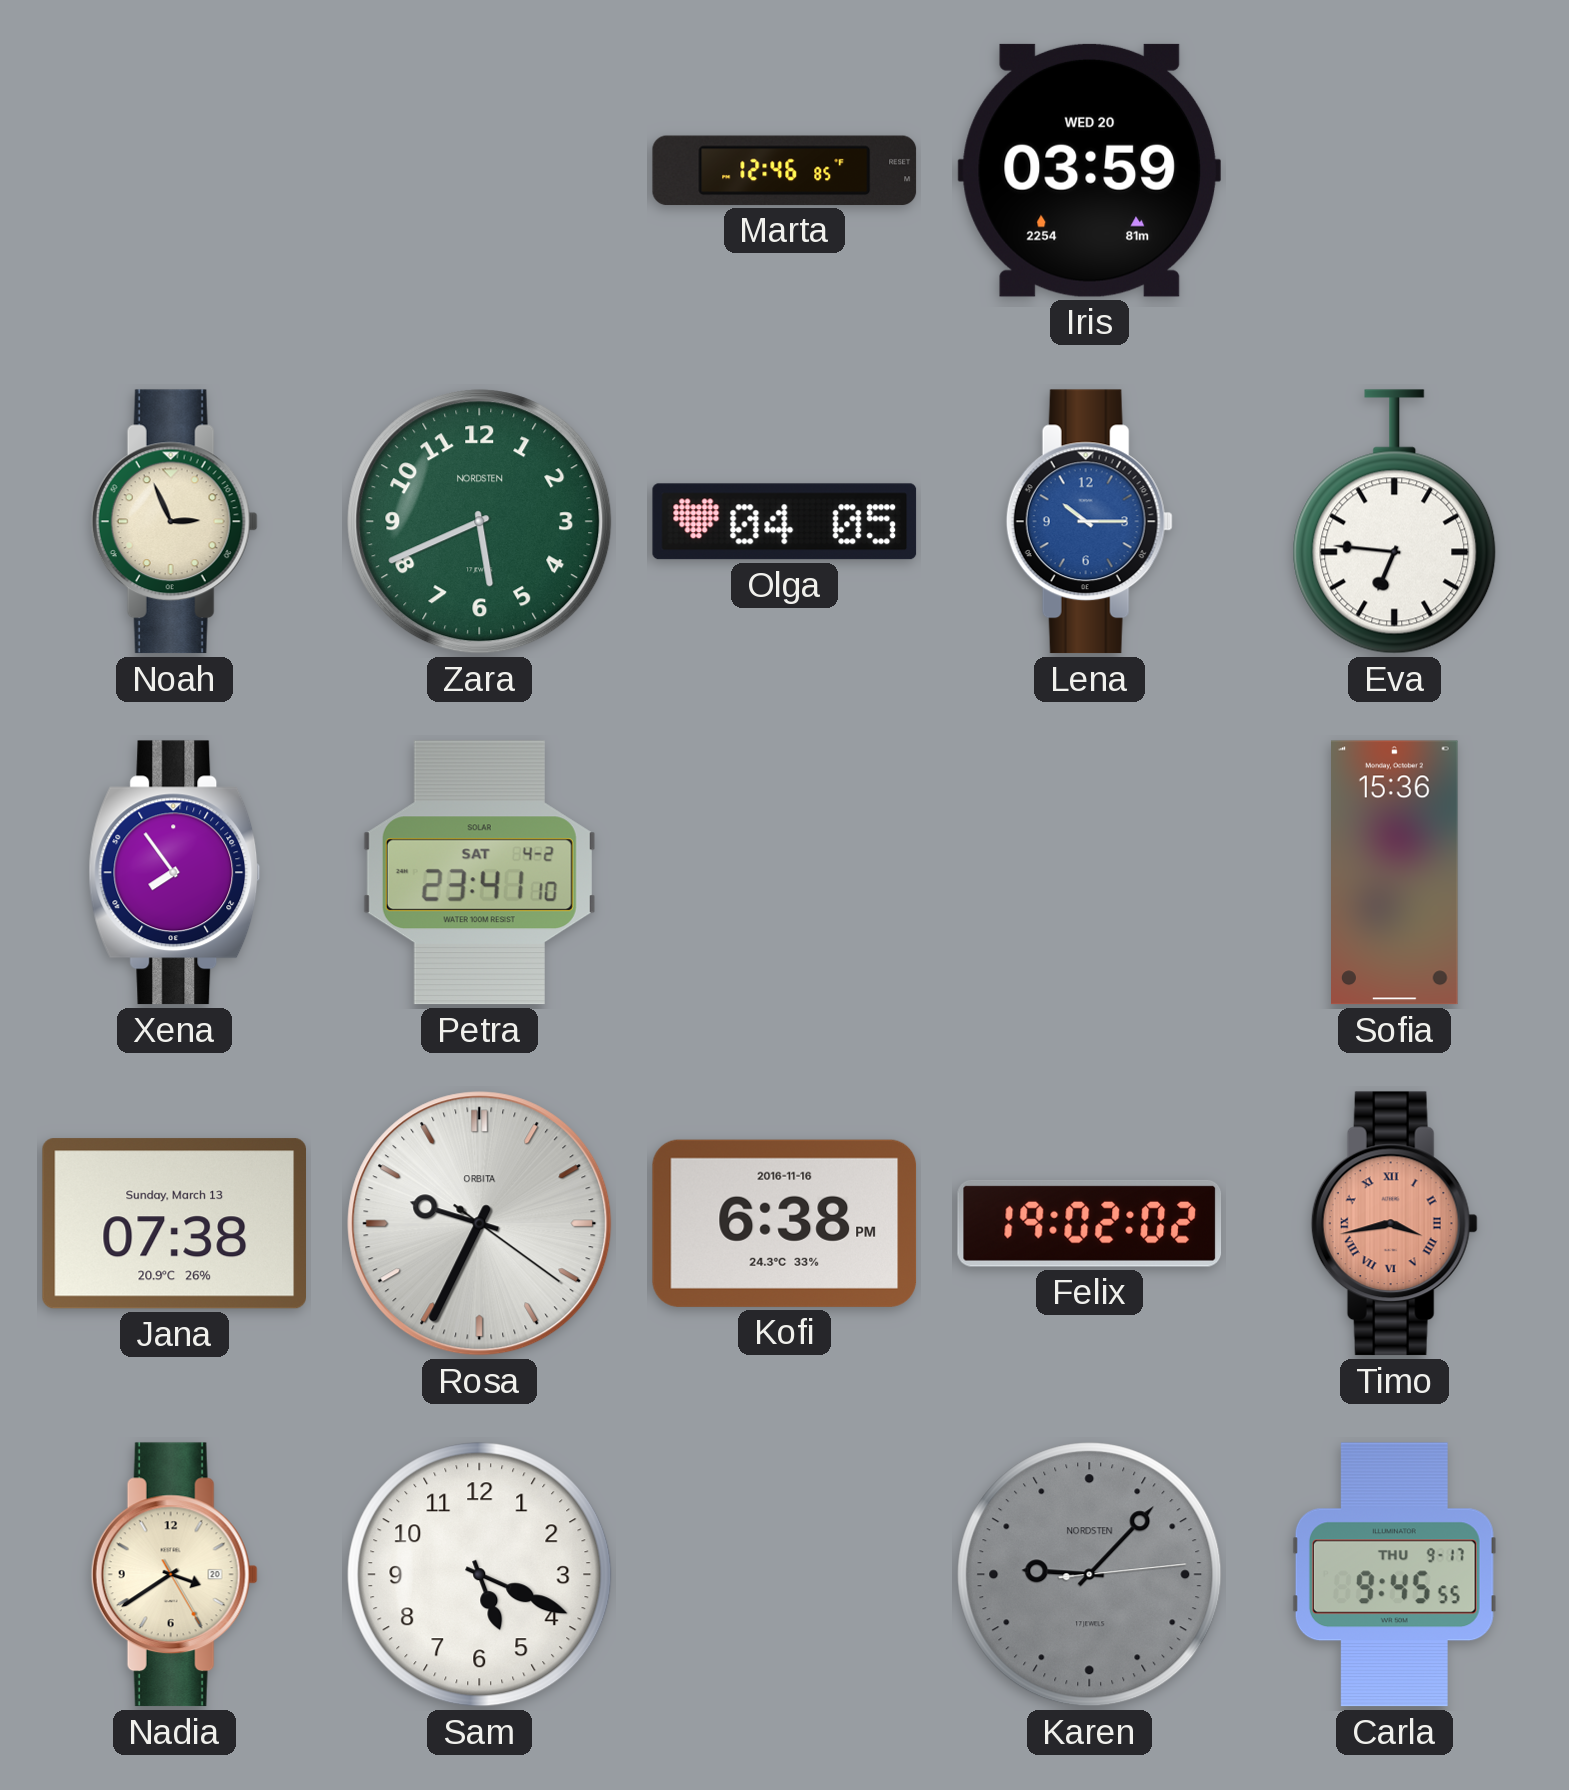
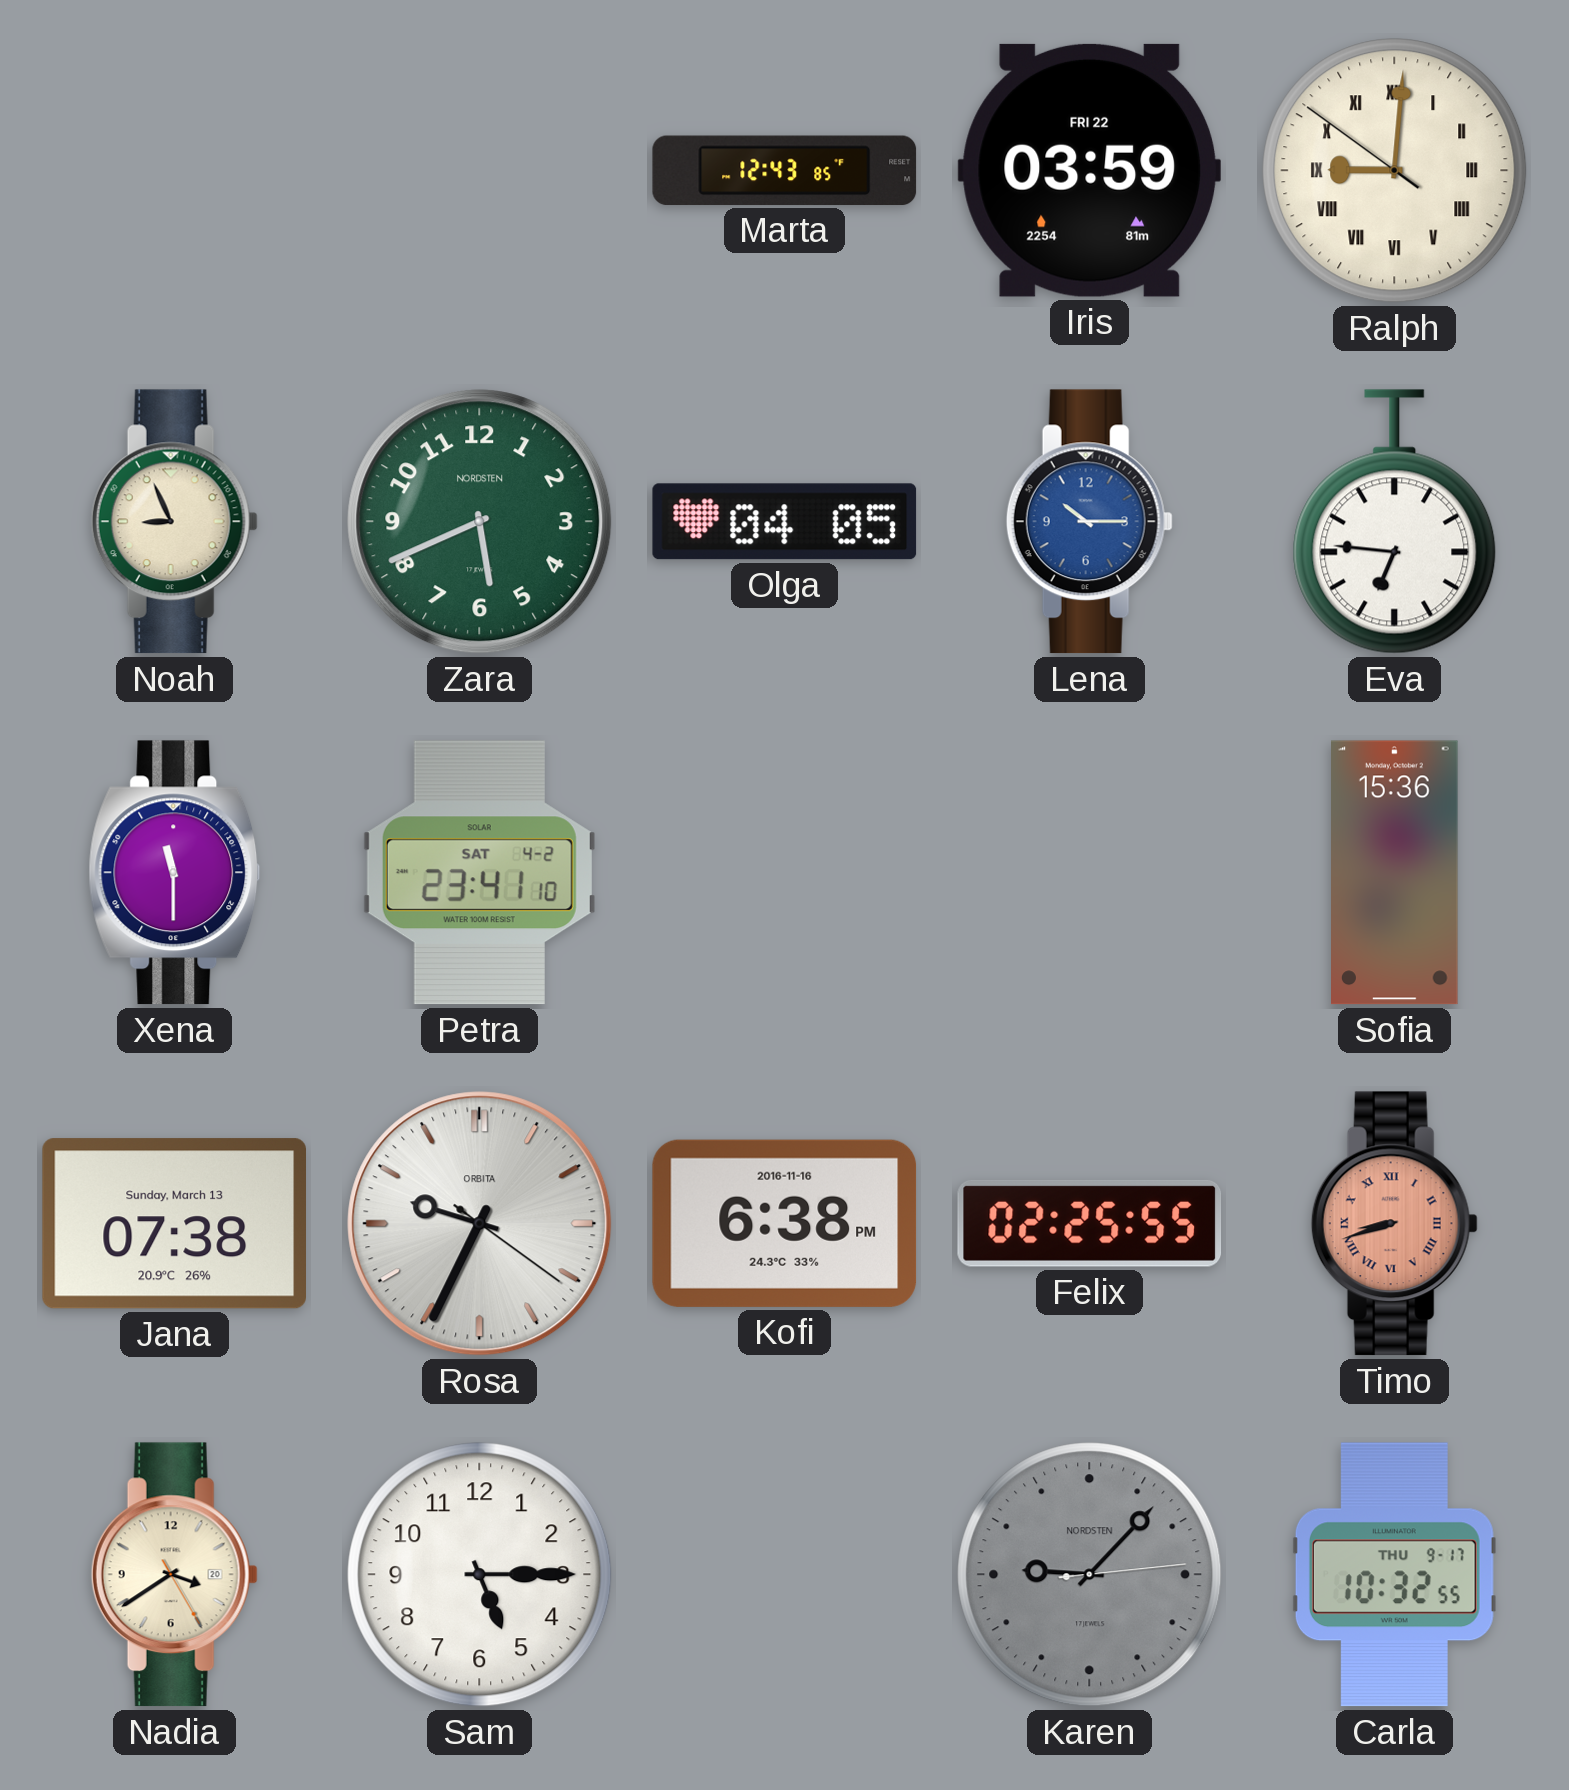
Marta: 12:46 -> 12:43
Iris date: WED 20 -> FRI 22
Ralph: none -> 9:00
Noah: 2:56 -> 8:56
Xena: 7:54 -> 11:30
Felix: 19:02 -> 02:25
Timo: 3:43 -> 8:42
Sam: 5:19 -> 5:15
Carla: 9:45 -> 10:32
